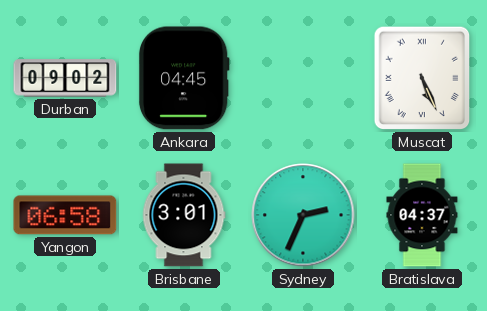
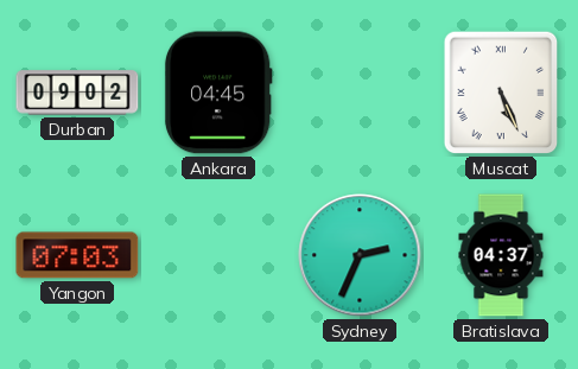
Yangon: 06:58 -> 07:03
Brisbane: 3:01 -> none
